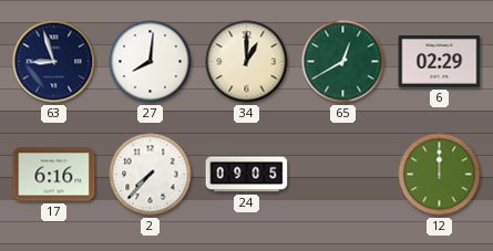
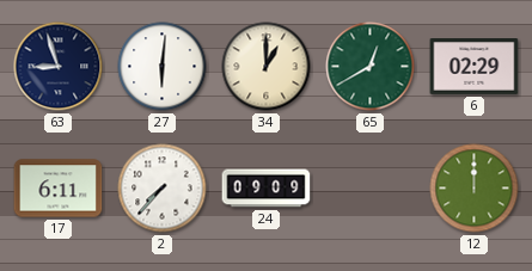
27: 8:01 -> 6:01
17: 6:16 -> 6:11
24: 09:05 -> 09:09
